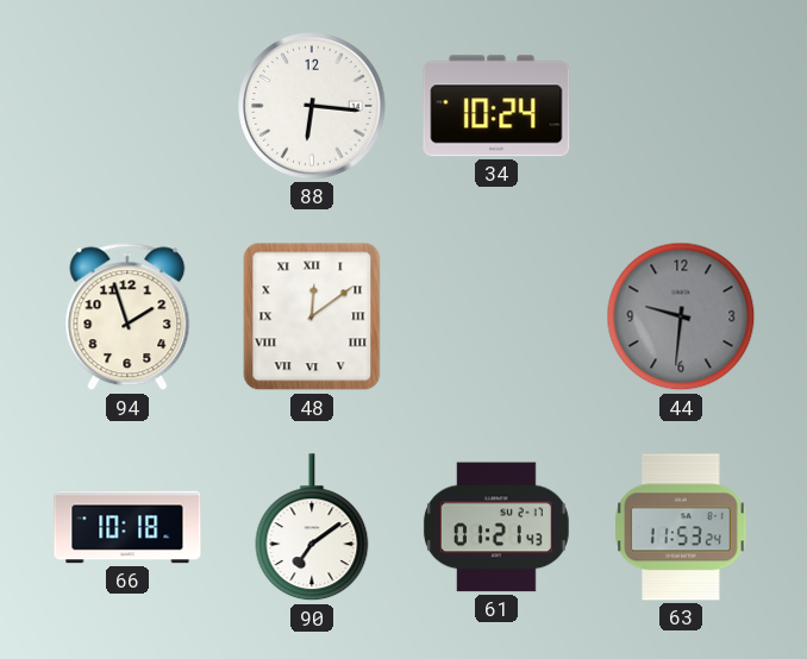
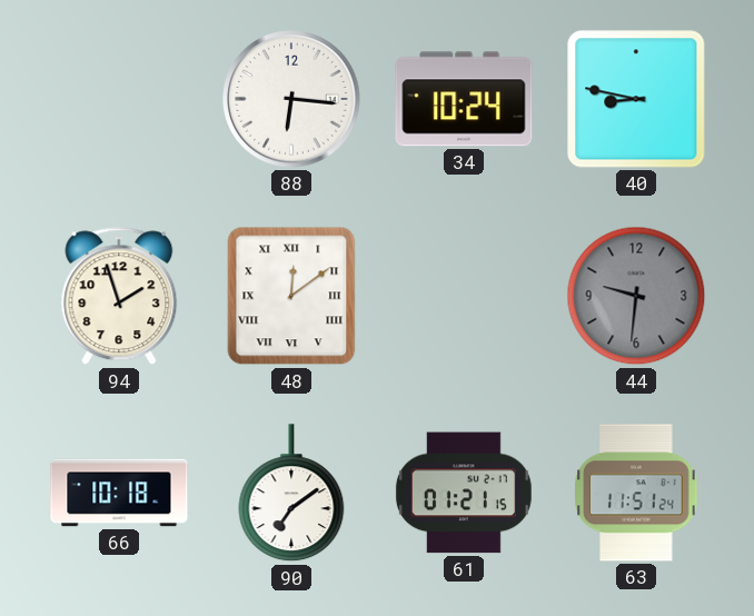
40: none -> 8:47
61: 01:21:43 -> 01:21:15
63: 11:53 -> 11:51
